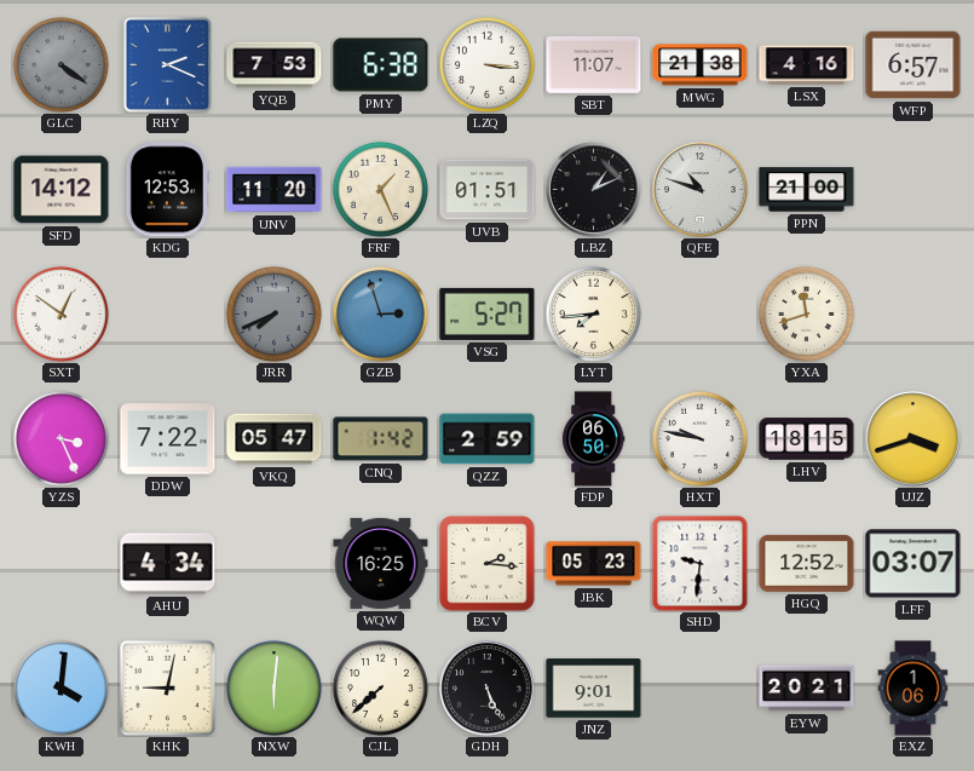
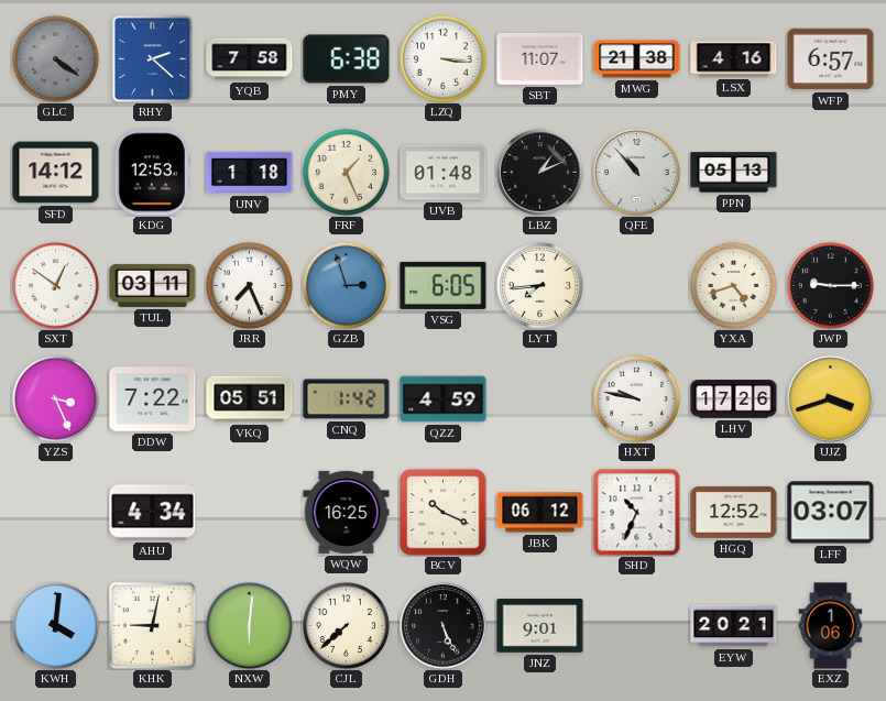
RHY: 2:19 -> 2:22
YQB: 7:53 -> 7:58
UNV: 11:20 -> 1:18
UVB: 01:51 -> 01:48
QFE: 10:48 -> 10:53
PPN: 21:00 -> 05:13
TUL: none -> 03:11
JRR: 7:41 -> 7:26
JRR dial: grey -> white
VSG: 5:27 -> 6:05
YXA: 11:42 -> 4:42
JWP: none -> 9:15
VKQ: 05:47 -> 05:51
QZZ: 2:59 -> 4:59
FDP: 06:50 -> none
LHV: 18:15 -> 17:26
BCV: 2:16 -> 10:19
JBK: 05:23 -> 06:12
SHD: 9:31 -> 10:34
